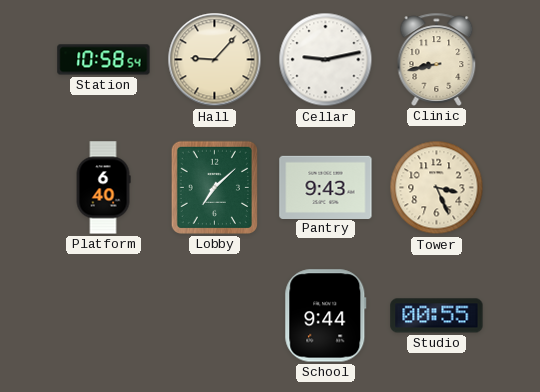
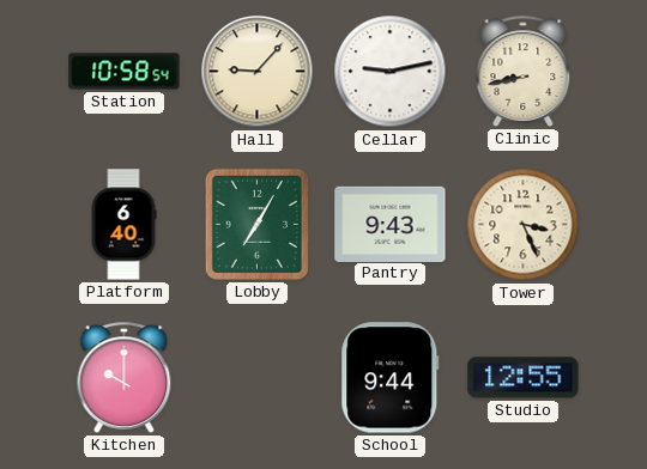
Lobby: 7:08 -> 7:05
Kitchen: none -> 10:00
Studio: 00:55 -> 12:55
